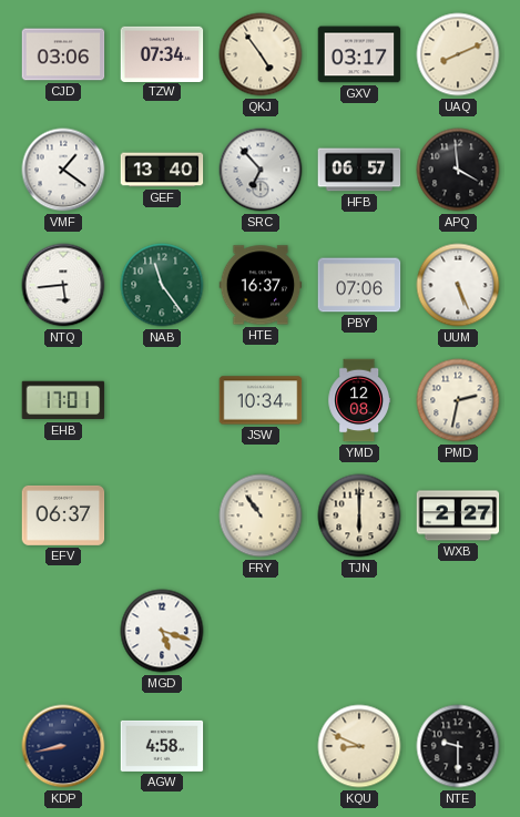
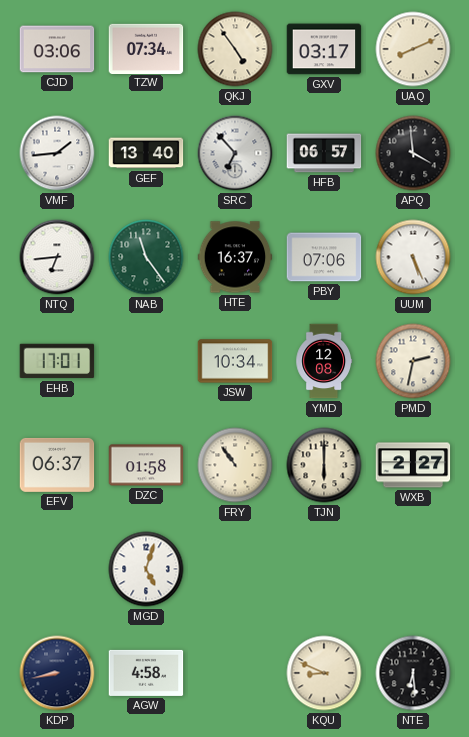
VMF: 1:21 -> 1:44
NTQ: 5:44 -> 6:44
DZC: none -> 01:58
MGD: 5:18 -> 5:03
NTE: 9:30 -> 6:29
